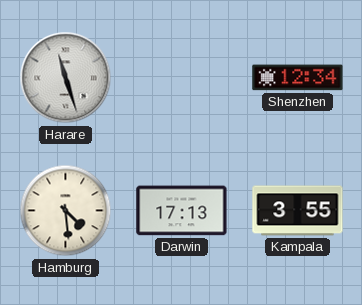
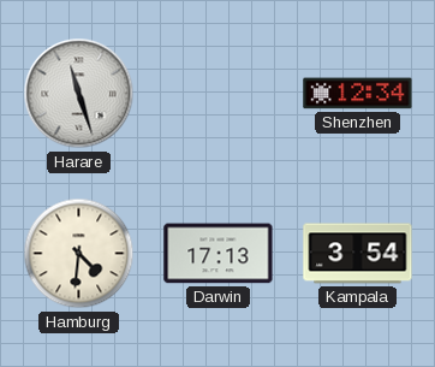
Hamburg: 4:29 -> 4:31
Kampala: 3:55 -> 3:54
